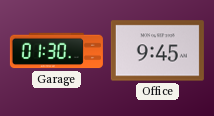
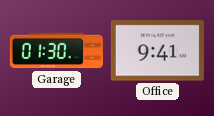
Office: 9:45 -> 9:41
